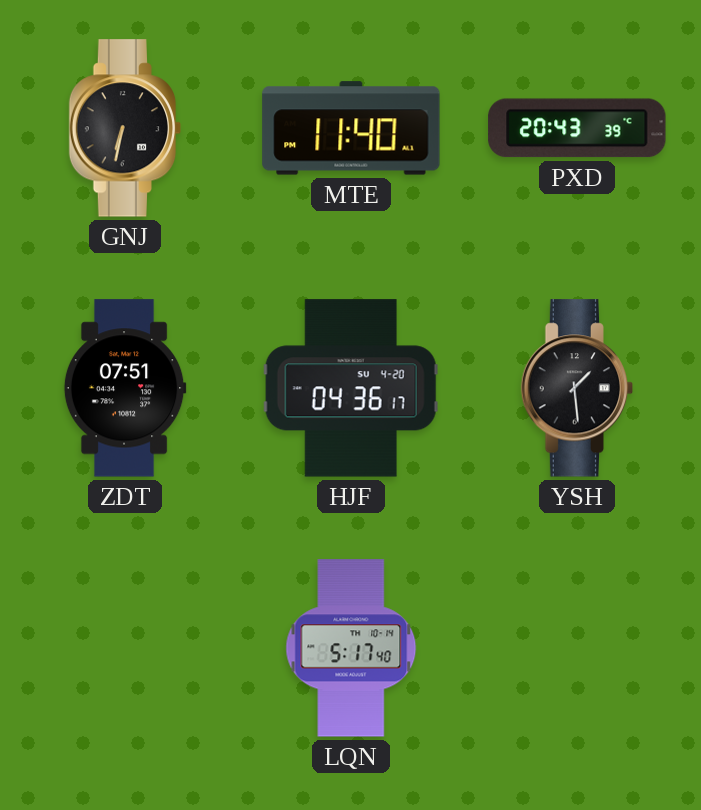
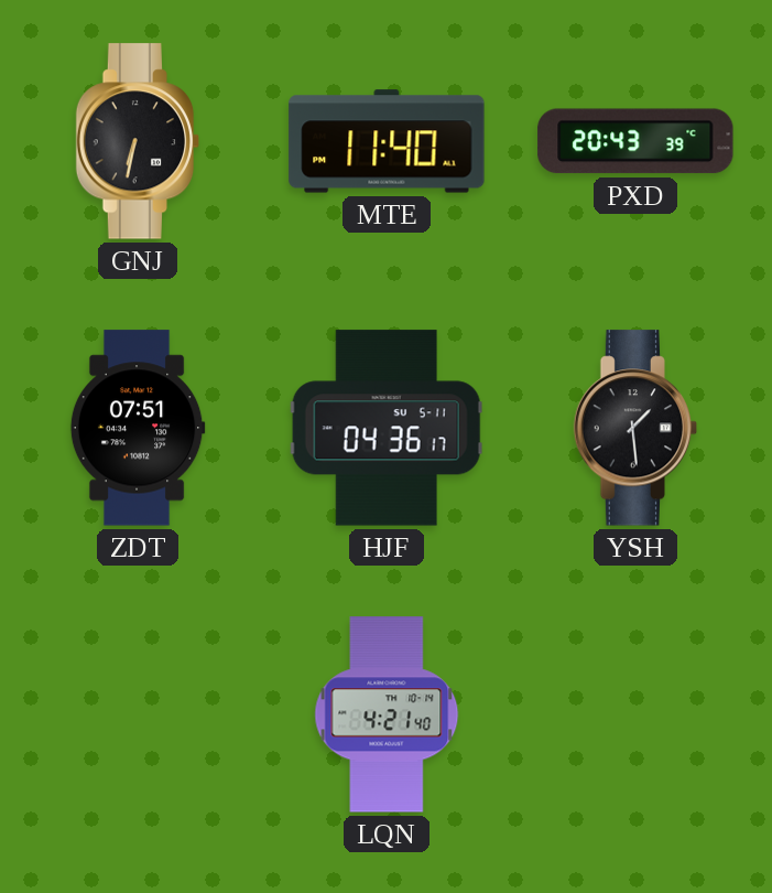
HJF date: SU 4-20 -> SU 5-11
LQN: 5:17 -> 4:21
